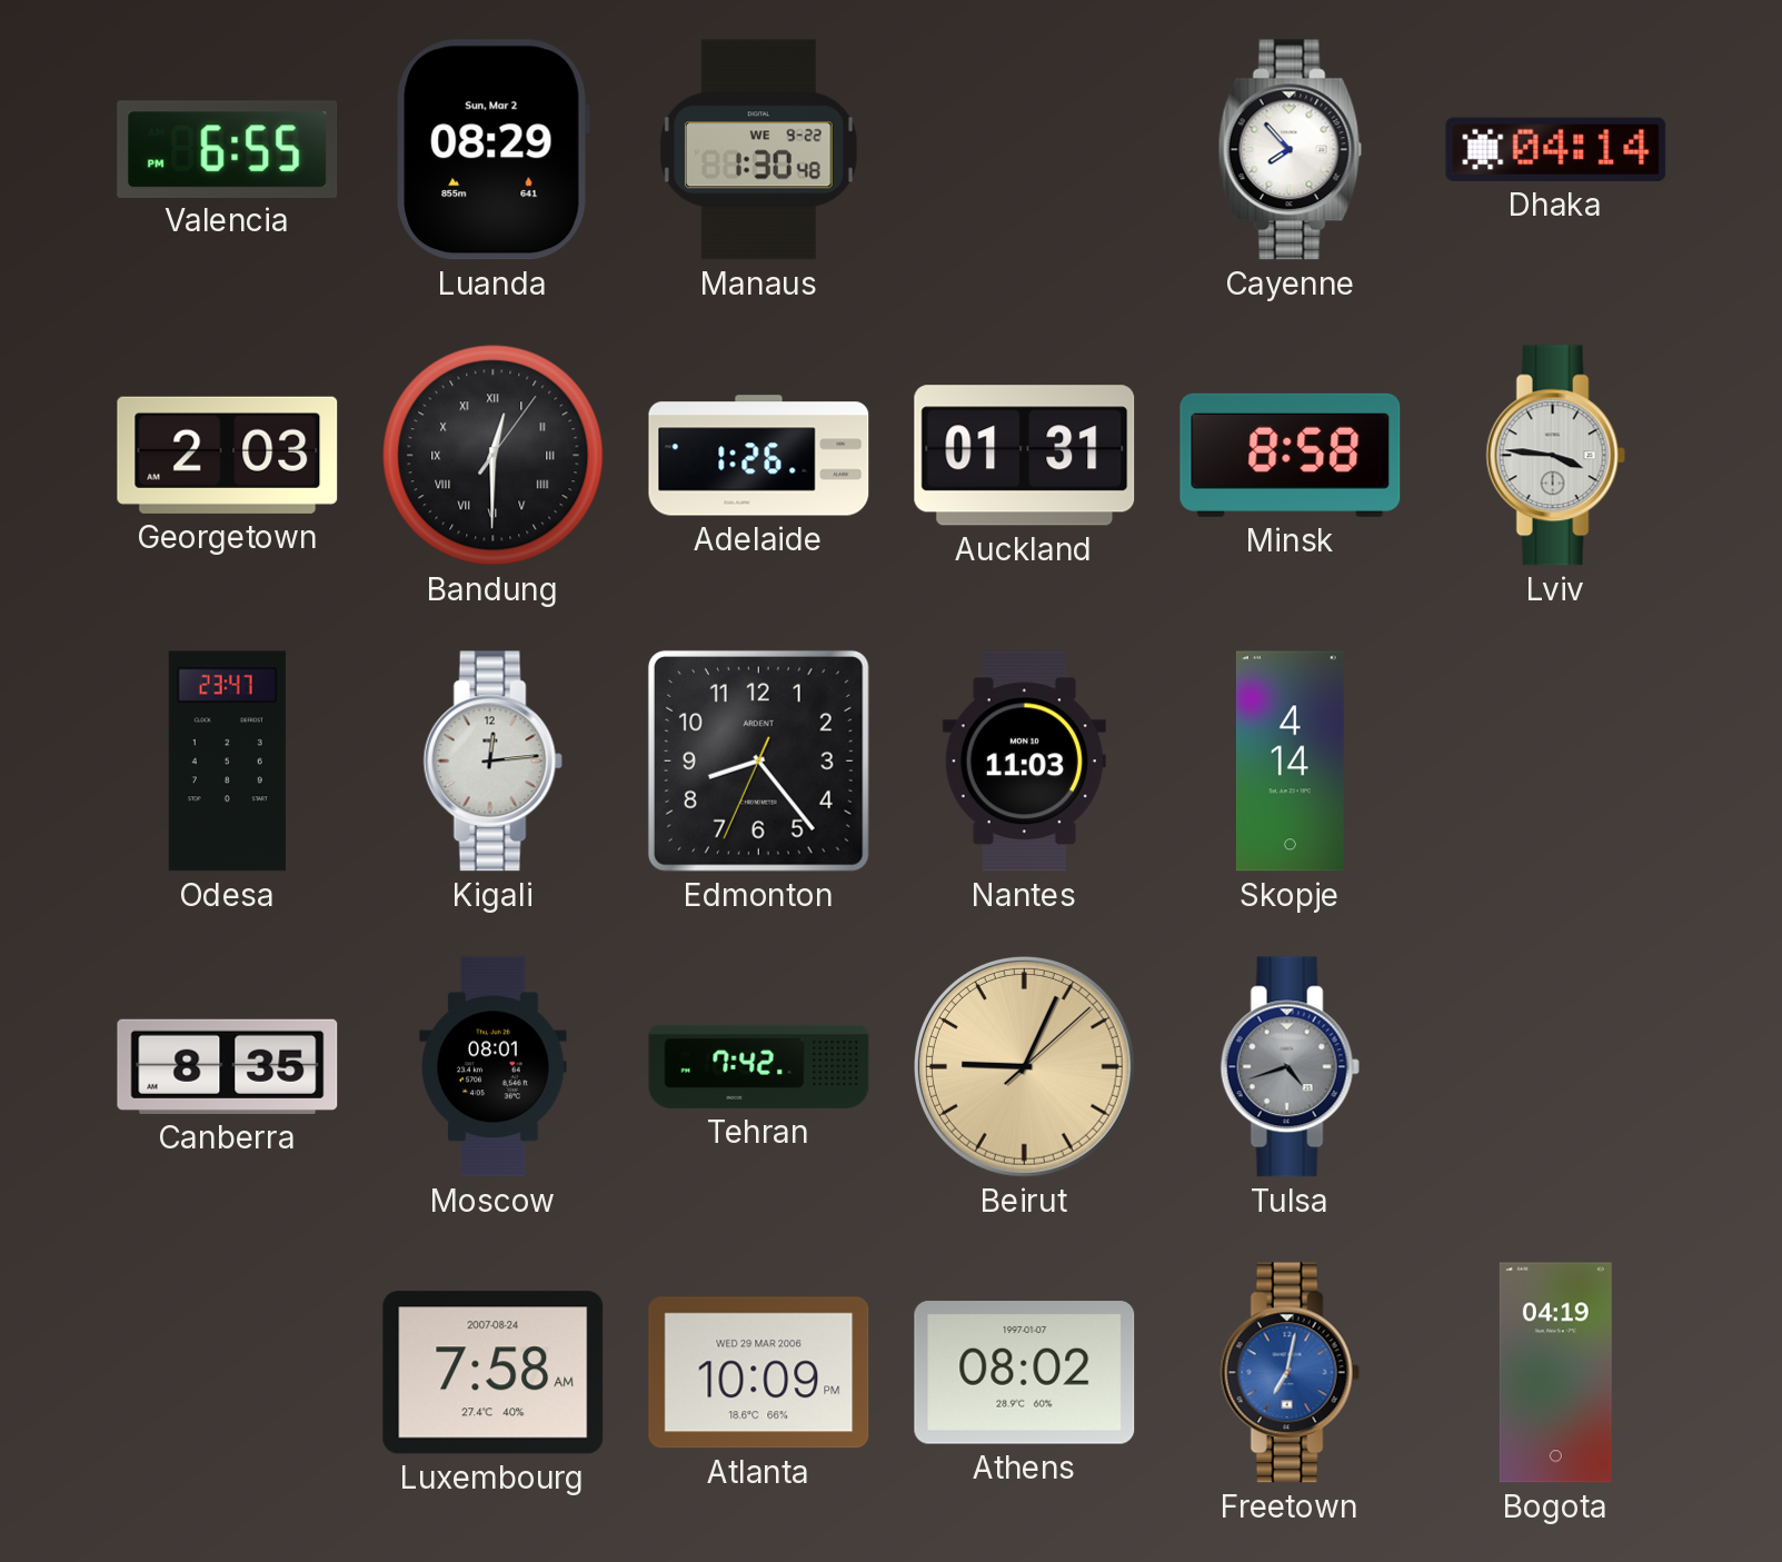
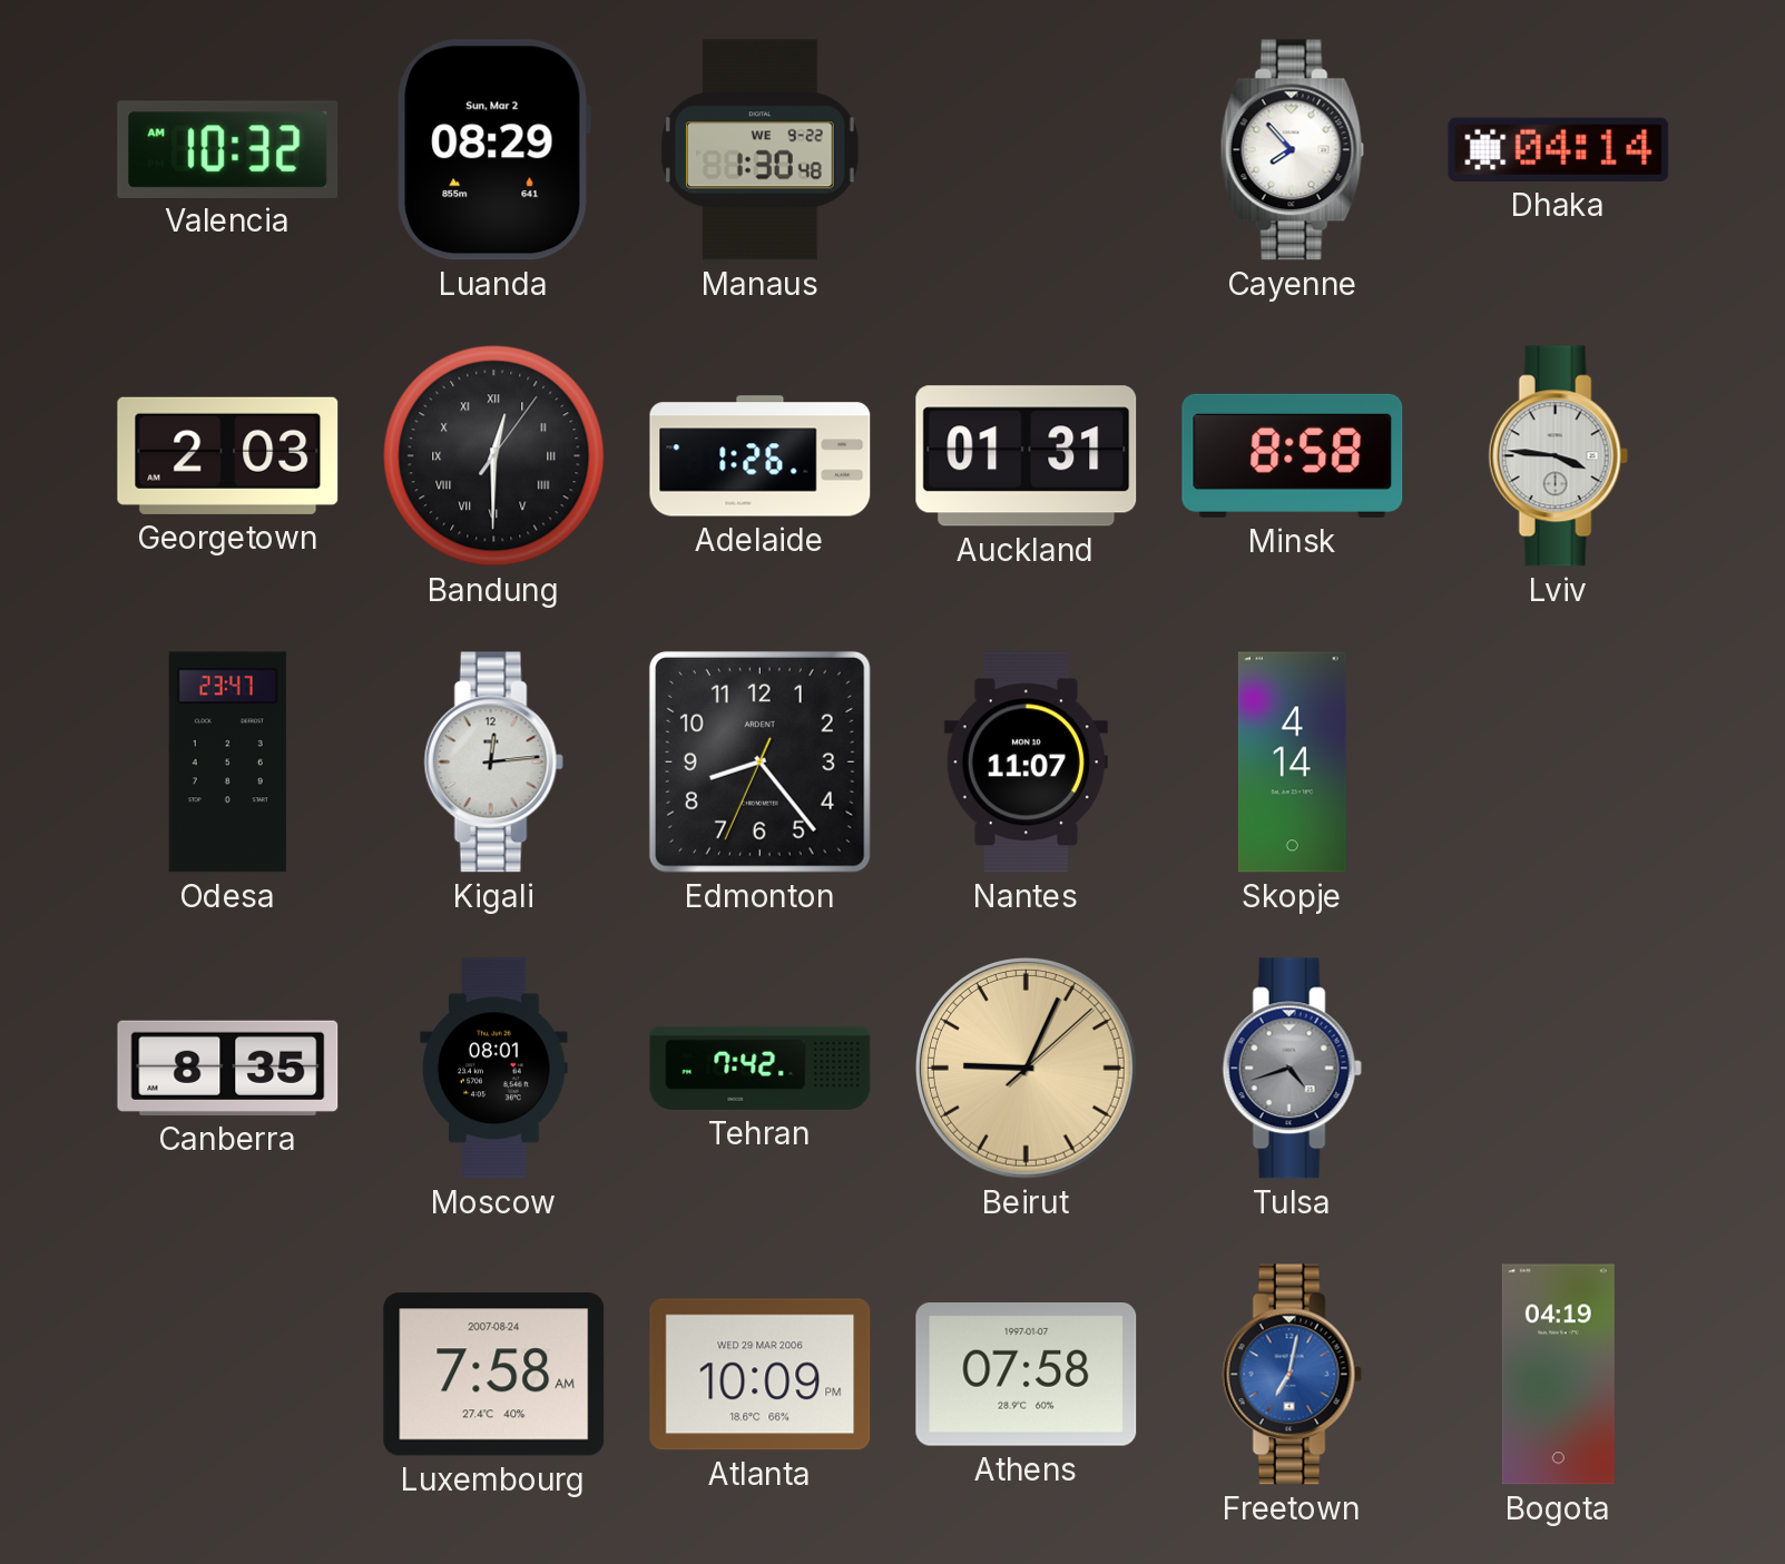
Valencia: 6:55 -> 10:32
Nantes: 11:03 -> 11:07
Athens: 08:02 -> 07:58
